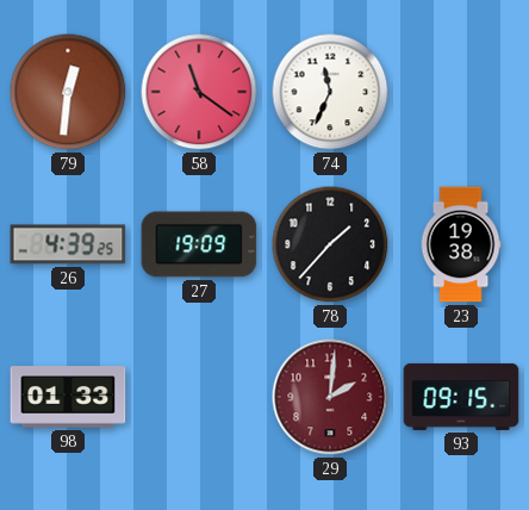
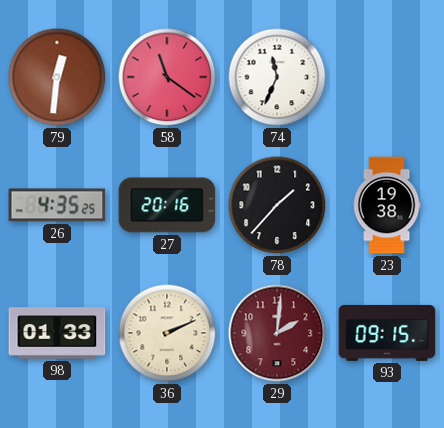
26: 4:39 -> 4:35
27: 19:09 -> 20:16
36: none -> 2:11
